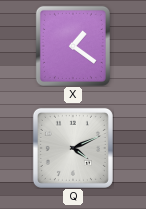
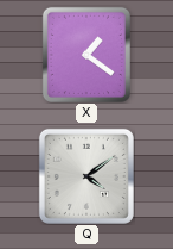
Q: 4:11 -> 4:09
